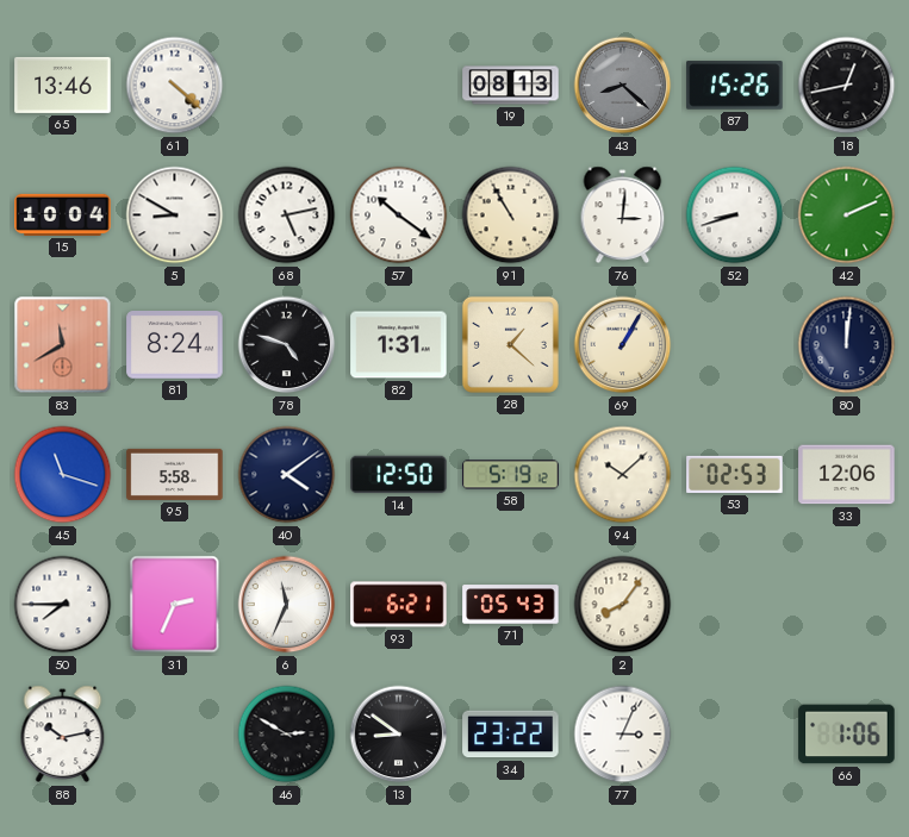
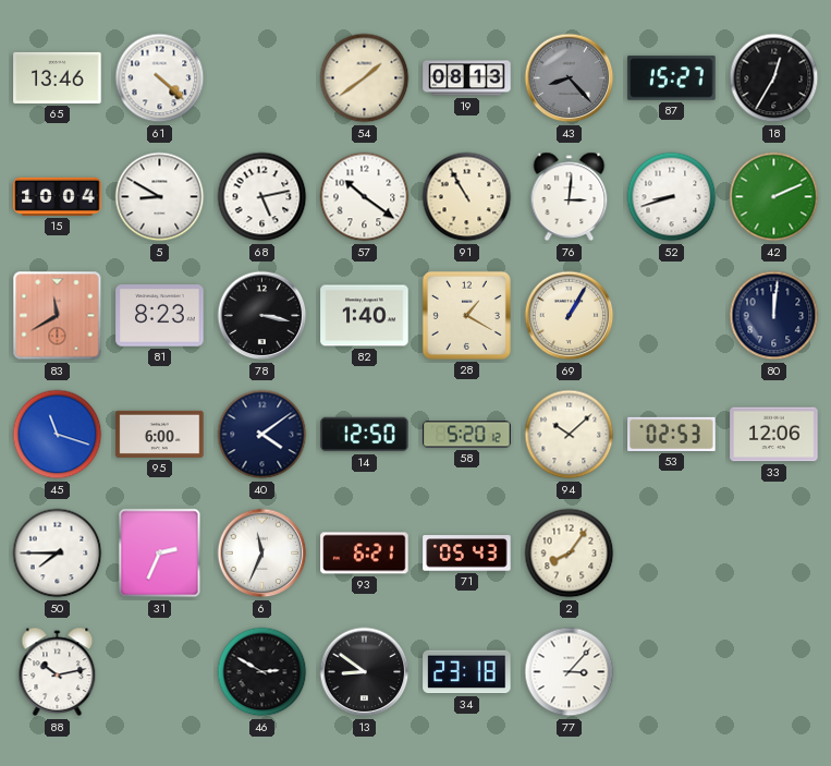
54: none -> 1:39
43: 8:22 -> 8:23
87: 15:26 -> 15:27
18: 12:43 -> 12:35
81: 8:24 -> 8:23
78: 4:48 -> 3:17
82: 1:31 -> 1:40
28: 1:22 -> 1:20
95: 5:58 -> 6:00
58: 5:19 -> 5:20
34: 23:22 -> 23:18
77: 3:04 -> 3:07
66: 1:06 -> none
